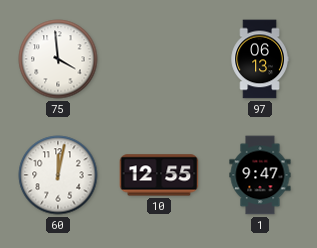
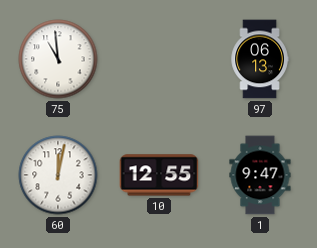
75: 3:59 -> 10:59
